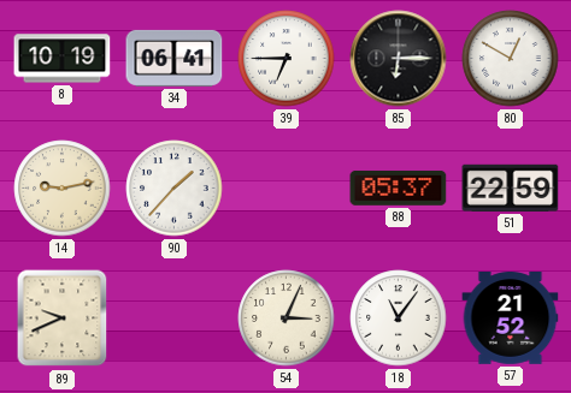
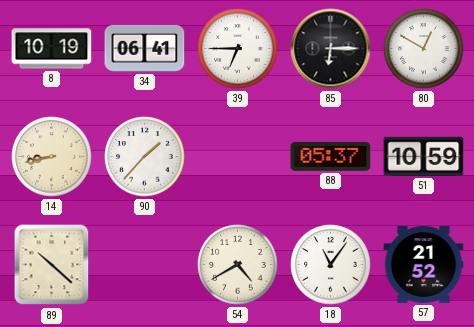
14: 9:13 -> 8:43
51: 22:59 -> 10:59
89: 9:41 -> 10:22
54: 3:04 -> 4:40
